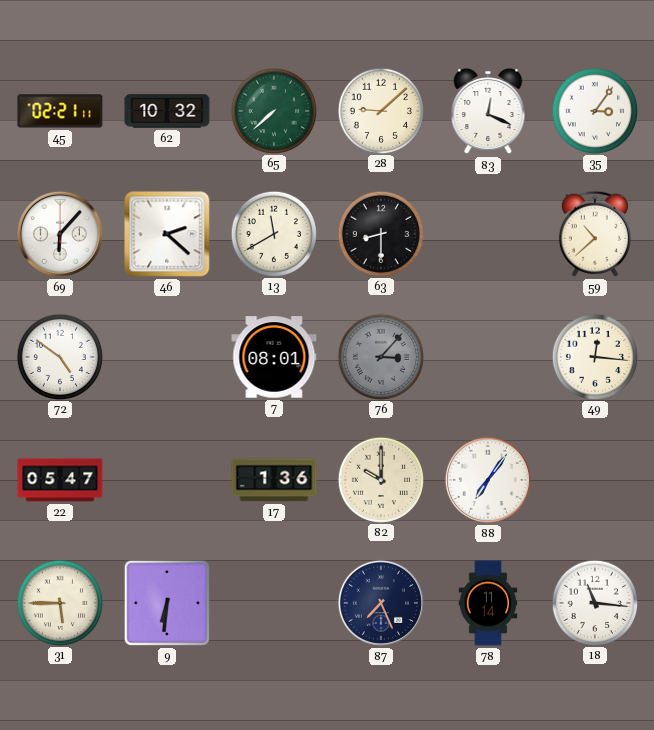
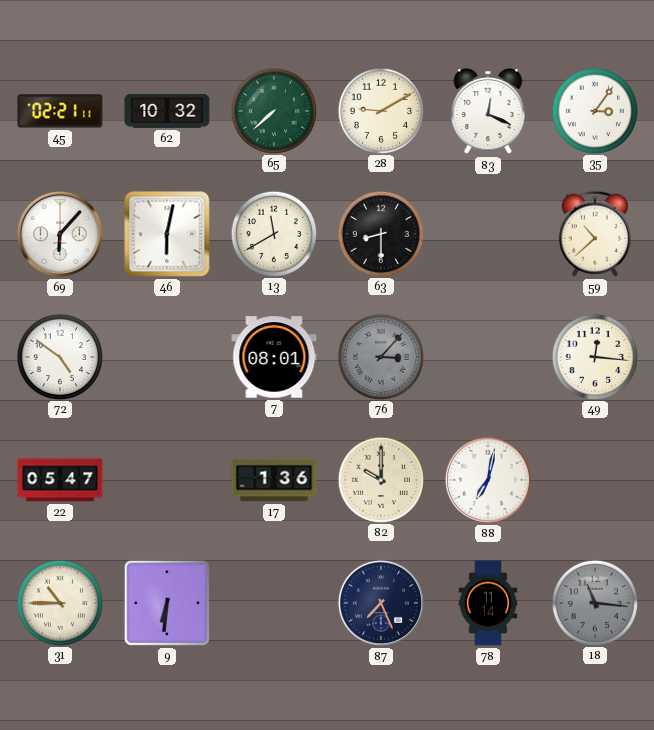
28: 9:08 -> 9:10
46: 2:22 -> 6:02
88: 7:06 -> 7:02
31: 5:45 -> 10:45
18 dial: white -> grey
